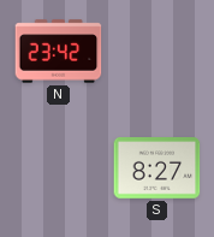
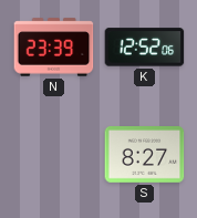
N: 23:42 -> 23:39
K: none -> 12:52
